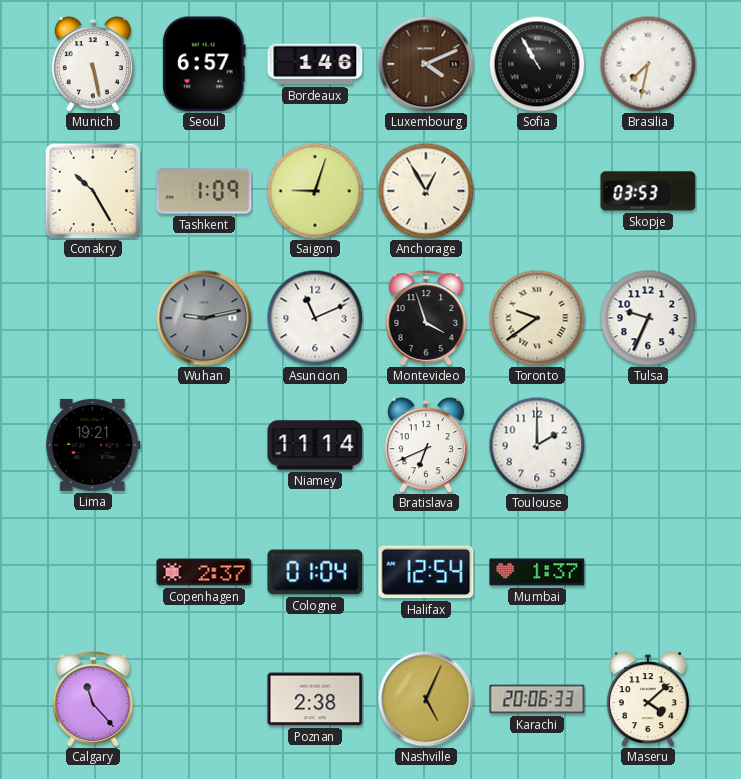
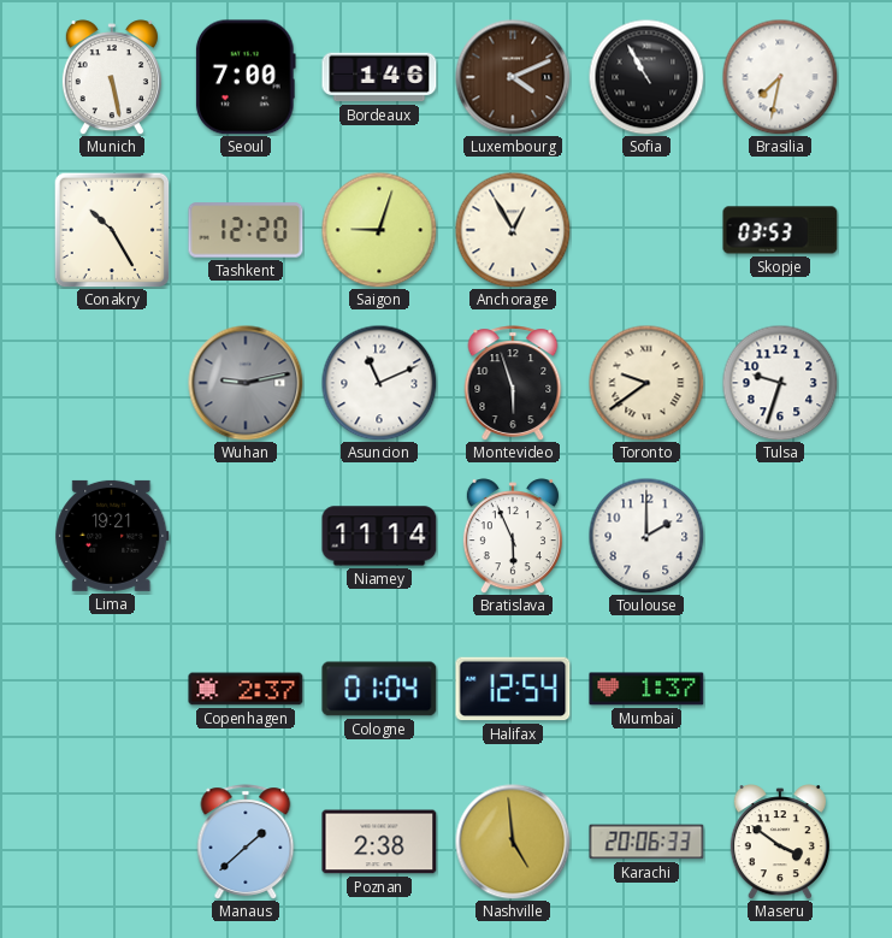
Seoul: 6:57 -> 7:00
Tashkent: 1:09 -> 12:20
Montevideo: 3:57 -> 5:57
Tulsa: 9:34 -> 9:33
Bratislava: 6:41 -> 5:56
Calgary: 11:23 -> none
Manaus: none -> 1:38
Nashville: 5:04 -> 4:59
Maseru: 4:08 -> 3:51
